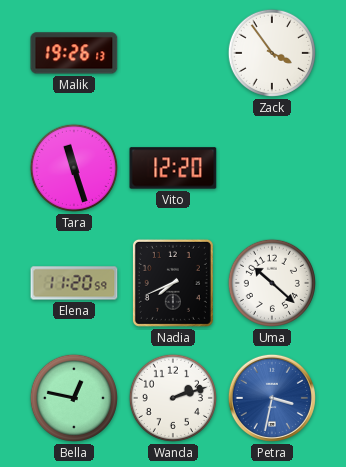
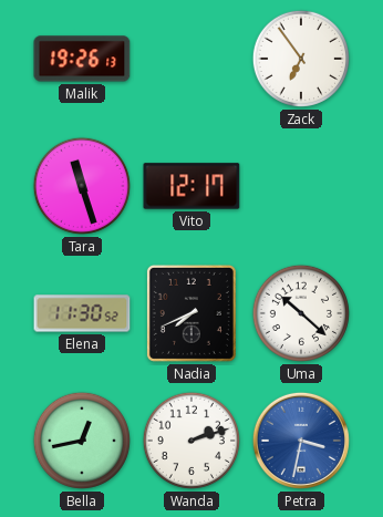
Zack: 3:54 -> 6:54
Vito: 12:20 -> 12:17
Elena: 11:20 -> 11:30
Bella: 12:47 -> 12:43
